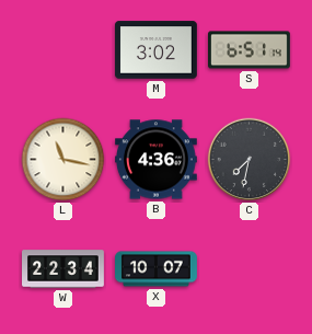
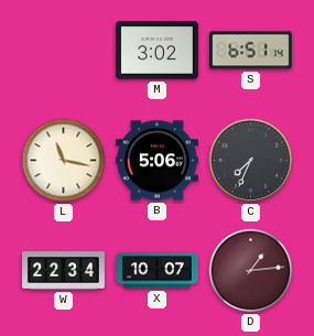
B: 4:36 -> 5:06
C: 7:32 -> 7:34
D: none -> 1:14
